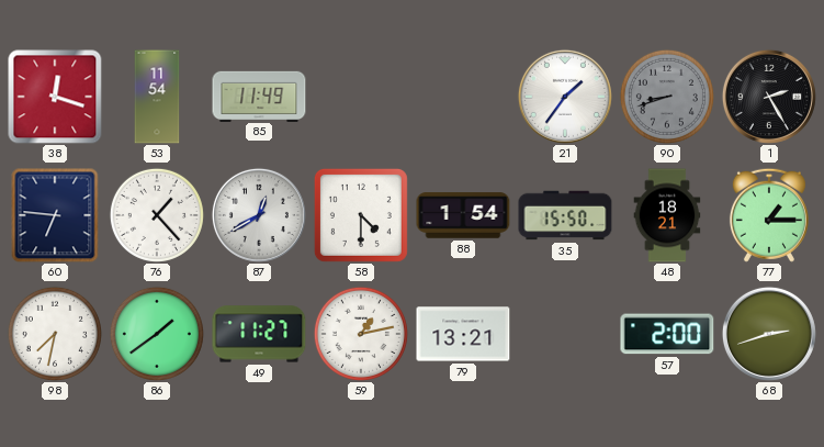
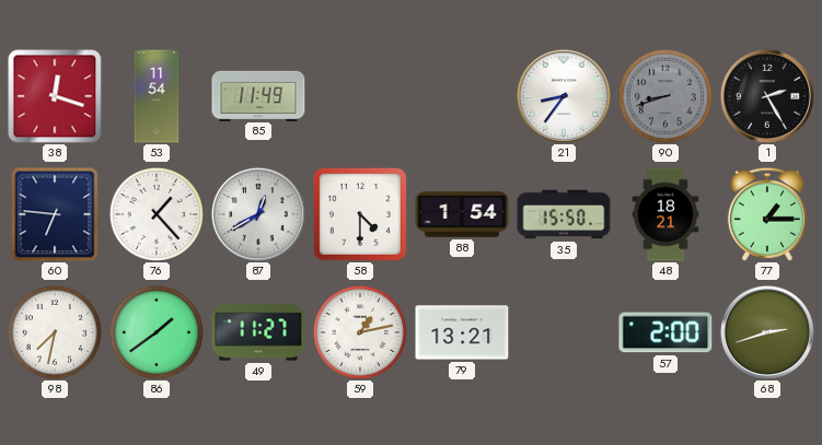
21: 1:36 -> 8:36
